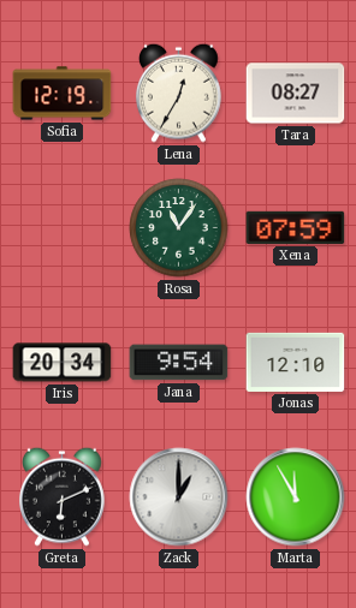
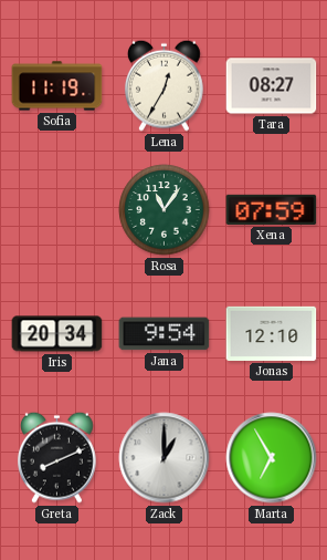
Sofia: 12:19 -> 11:19
Greta: 6:11 -> 8:11
Marta: 11:55 -> 6:55
